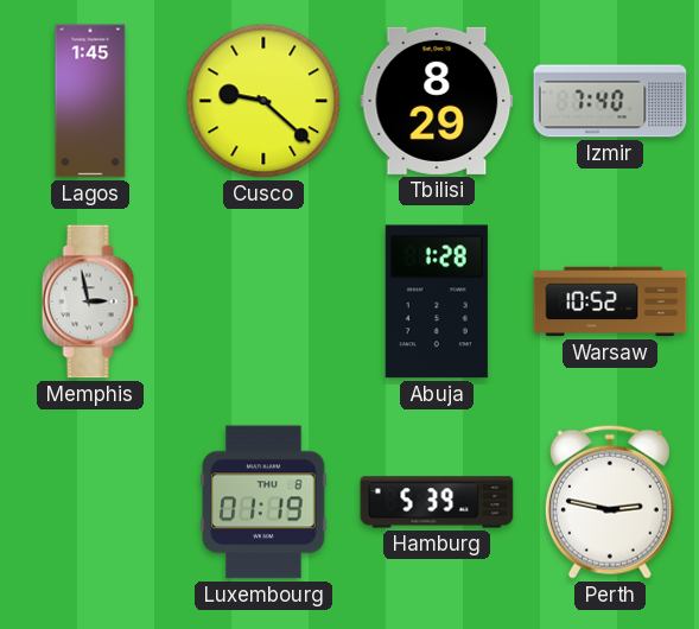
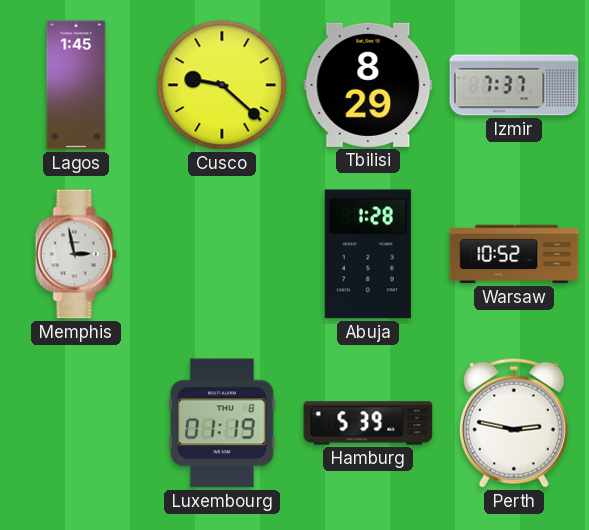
Izmir: 7:40 -> 7:37
